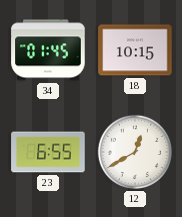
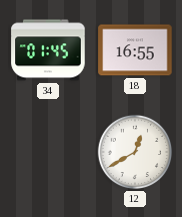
18: 10:15 -> 16:55
23: 6:55 -> none
